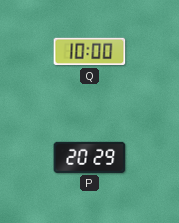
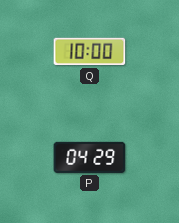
P: 20:29 -> 04:29
